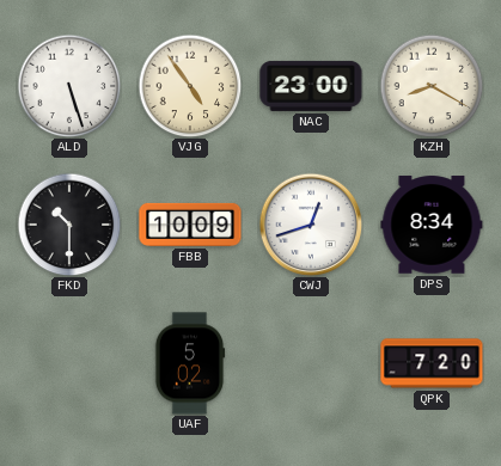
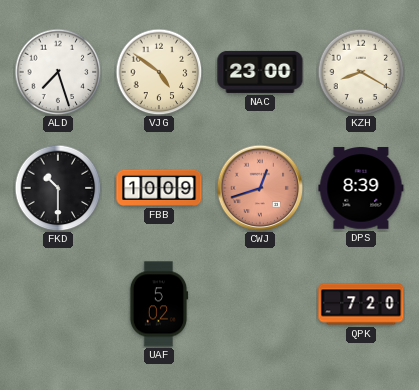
ALD: 5:27 -> 7:27
VJG: 4:54 -> 4:51
CWJ dial: white -> salmon
DPS: 8:34 -> 8:39
